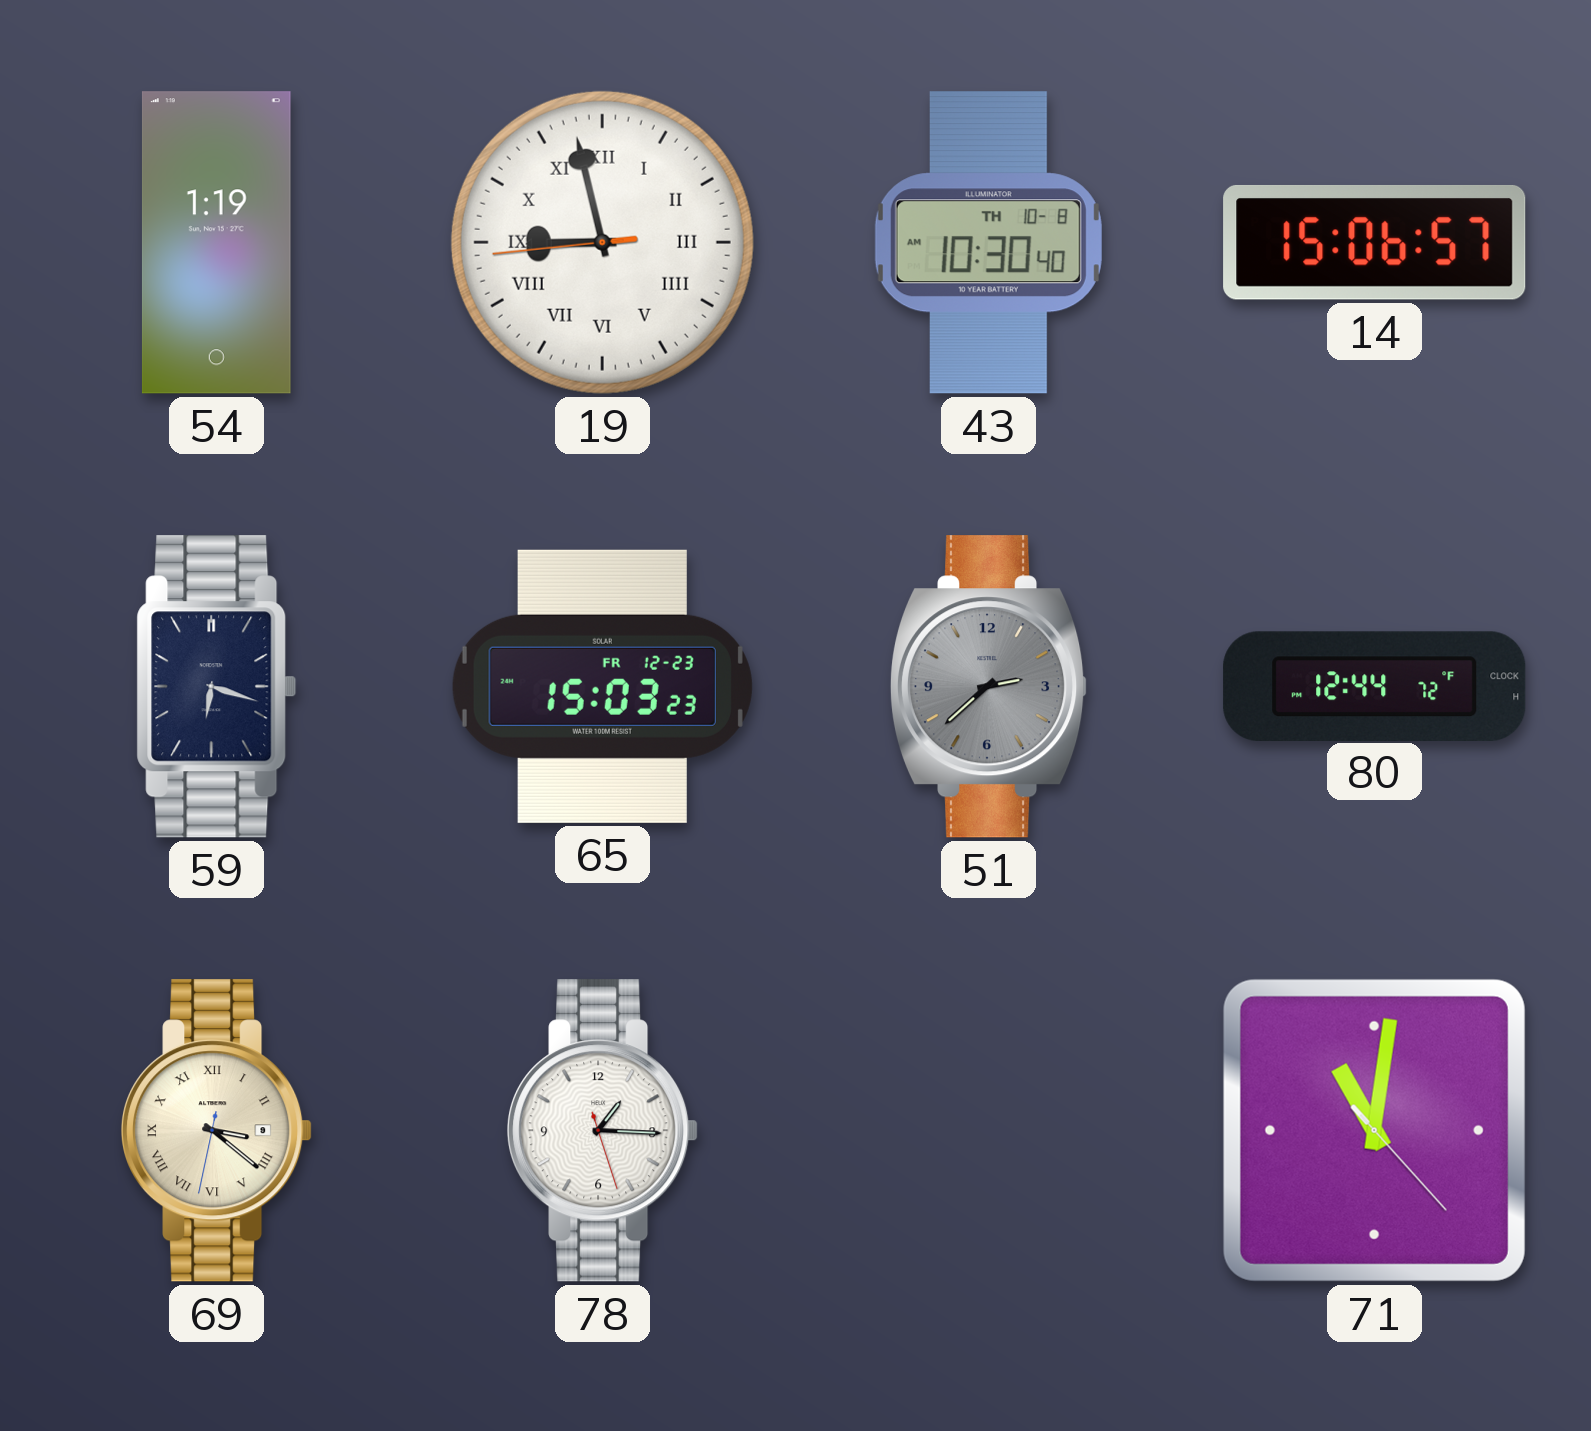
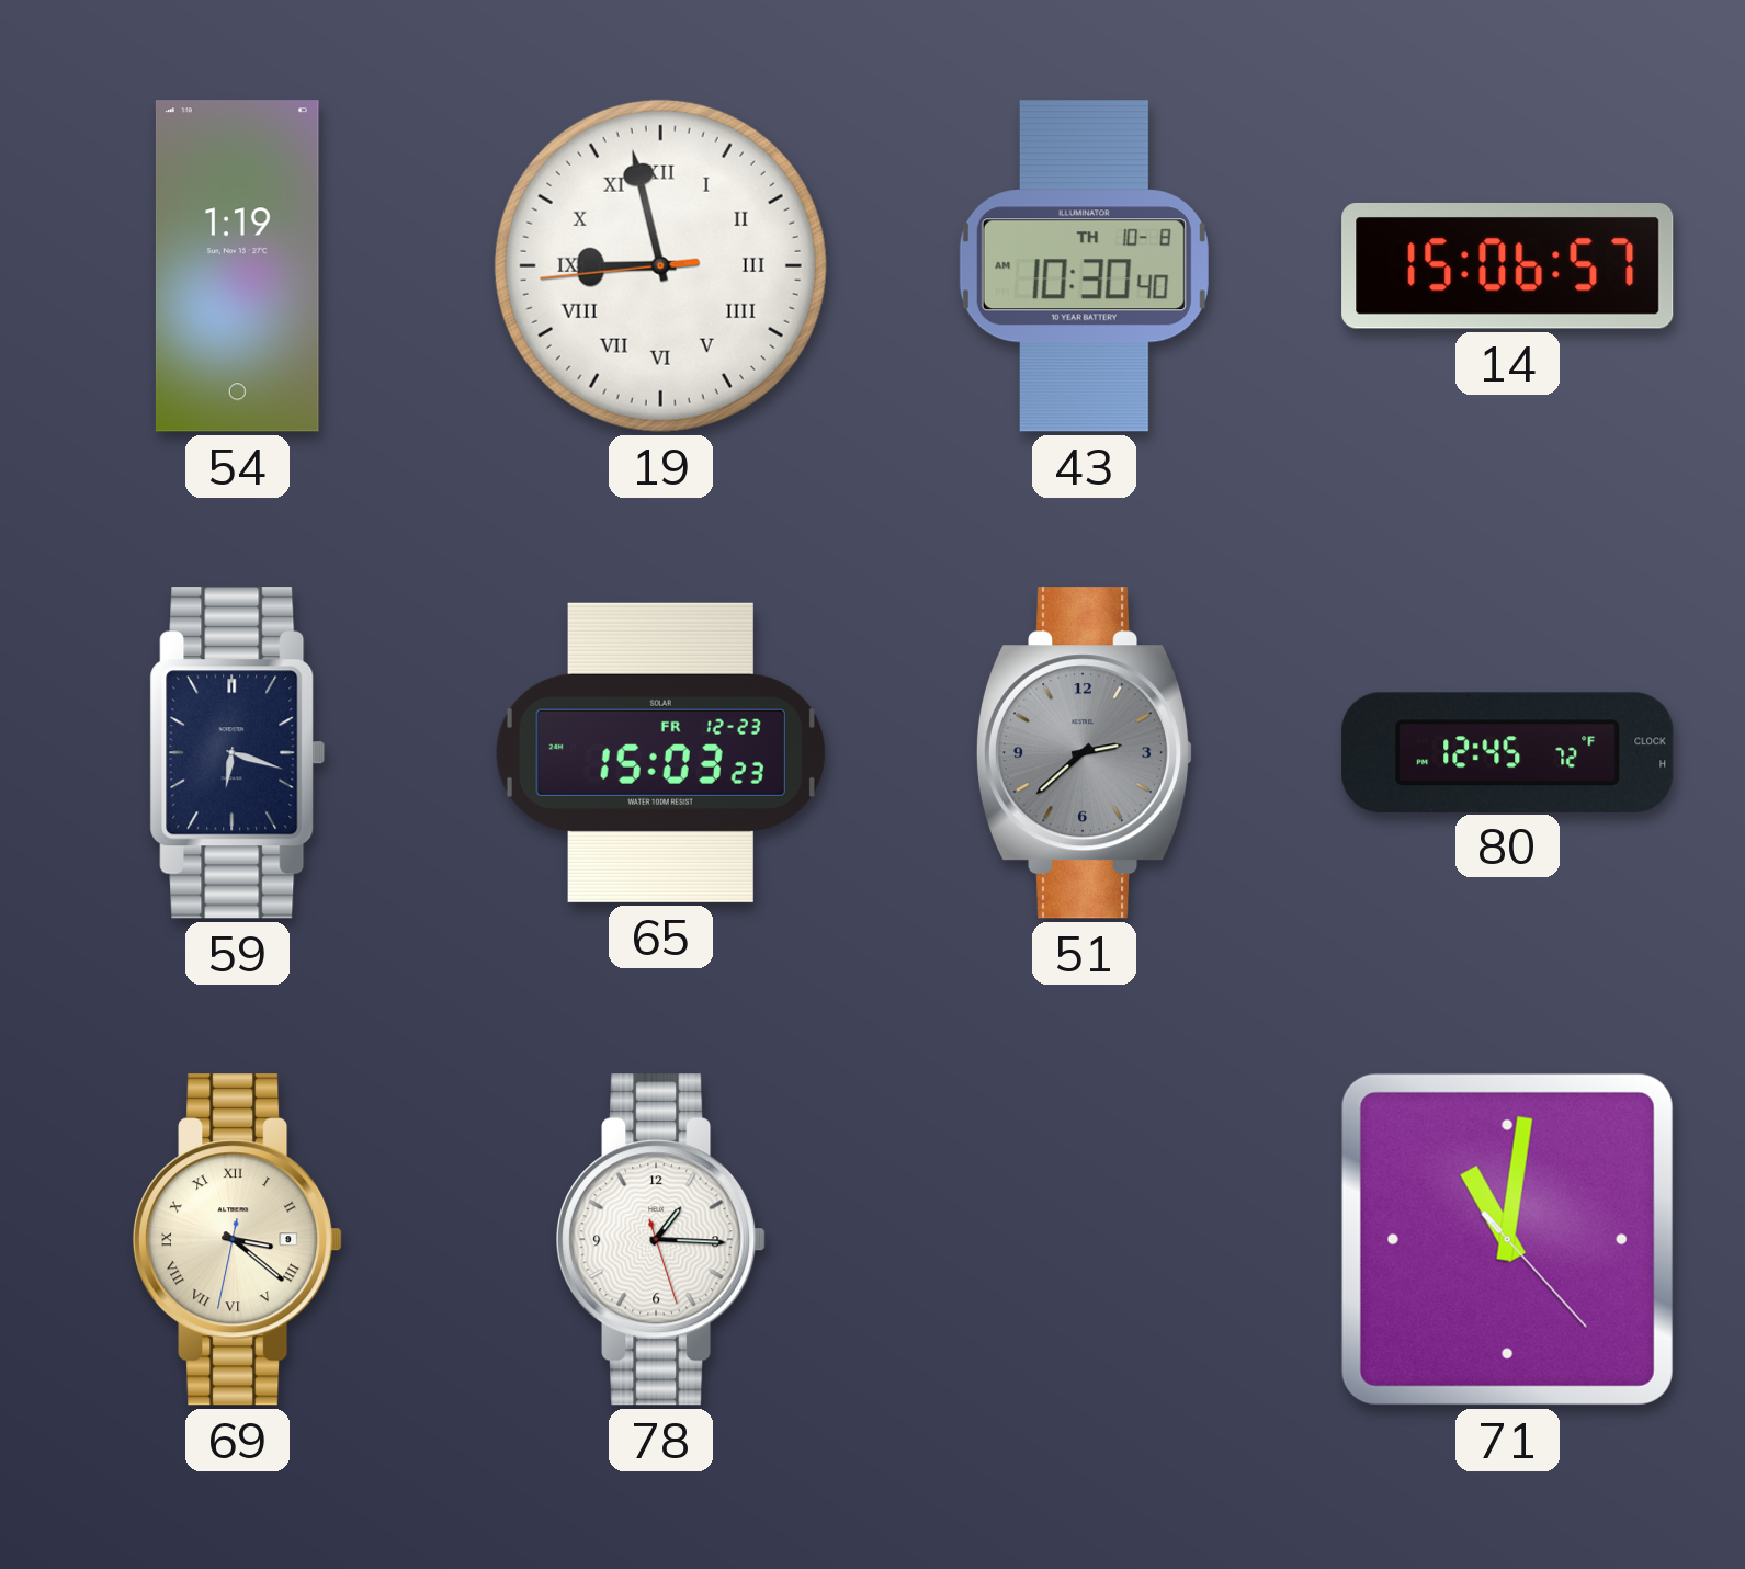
80: 12:44 -> 12:45
